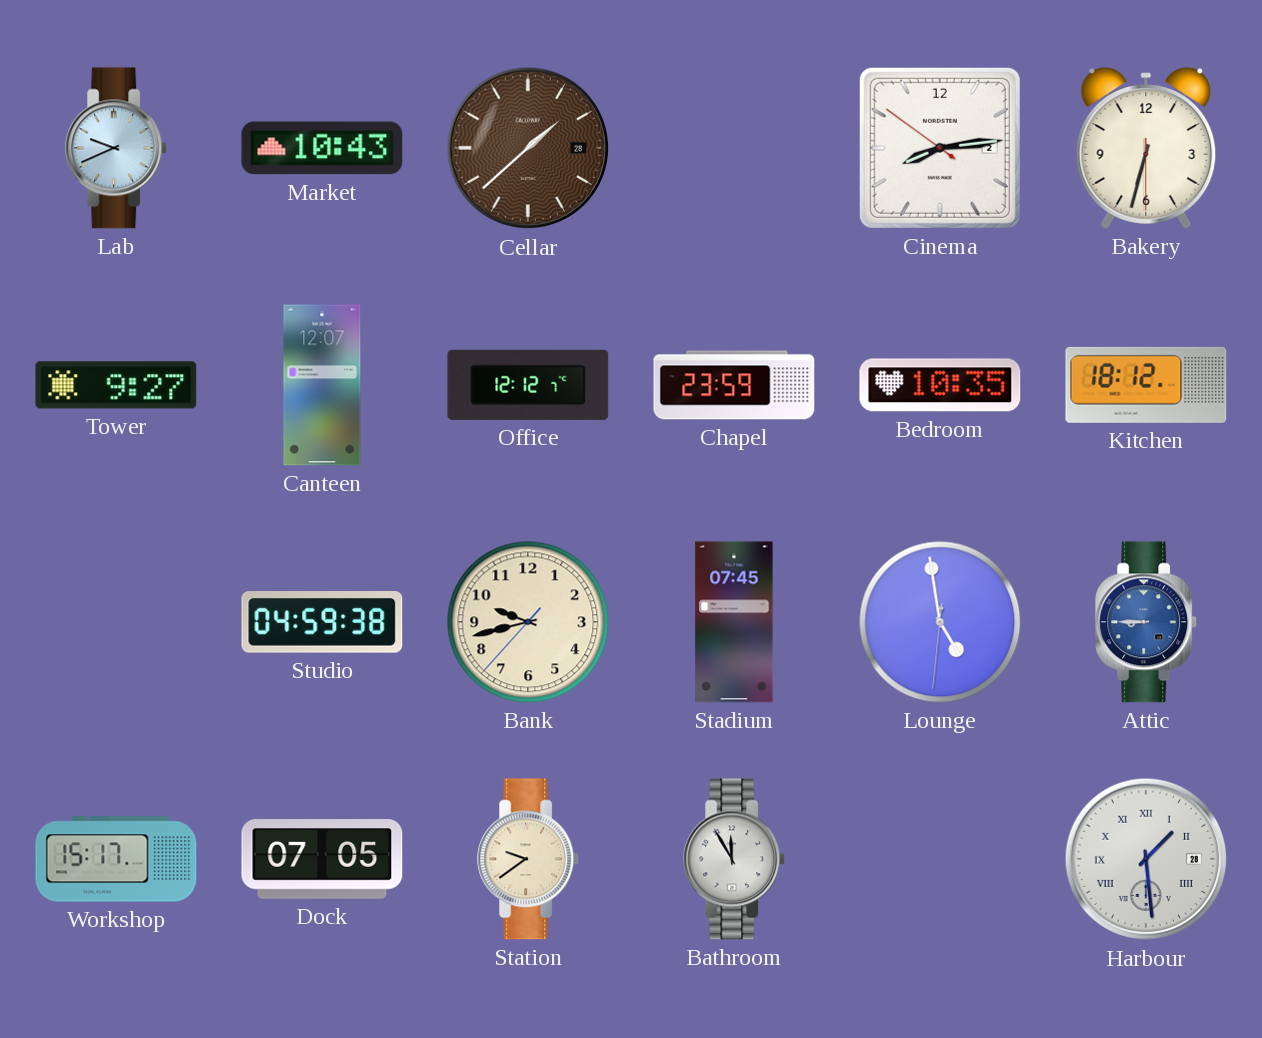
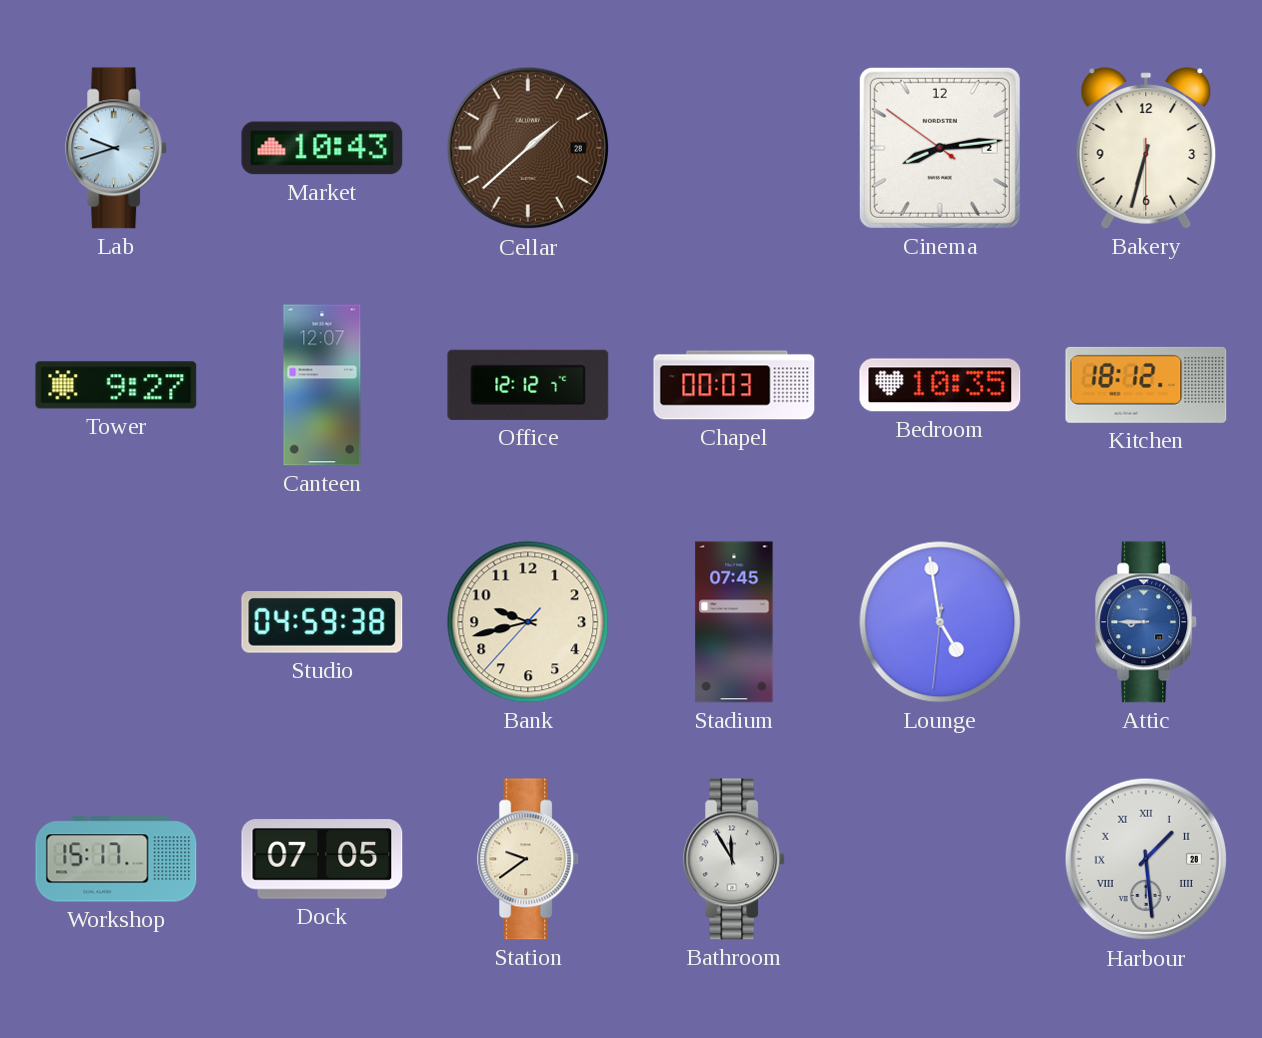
Lab: 9:41 -> 9:42
Chapel: 23:59 -> 00:03
